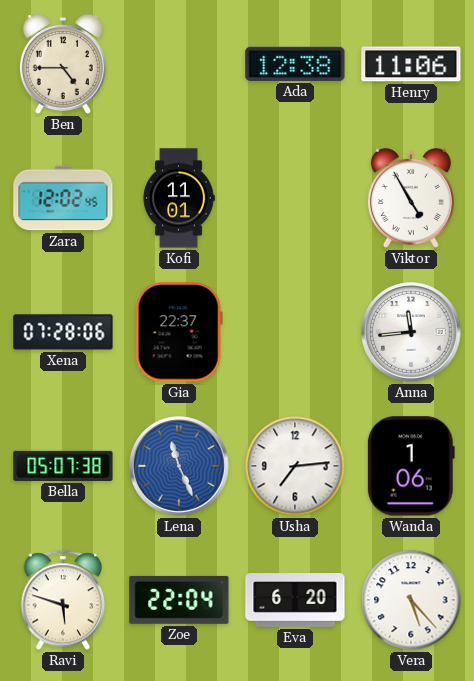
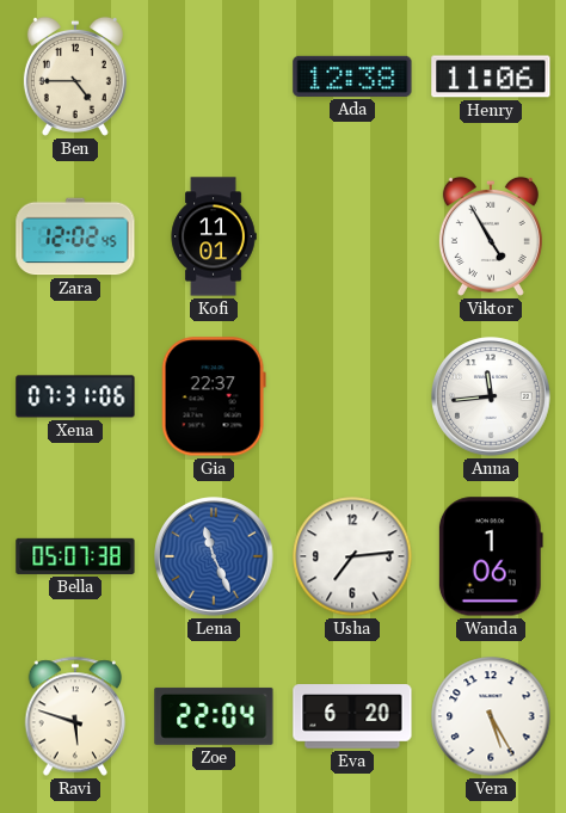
Xena: 07:28 -> 07:31
Vera: 5:23 -> 5:25
